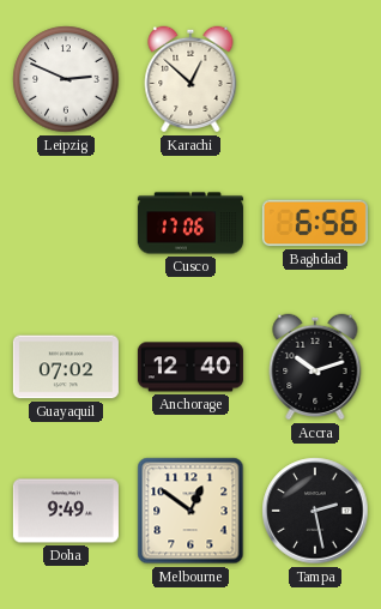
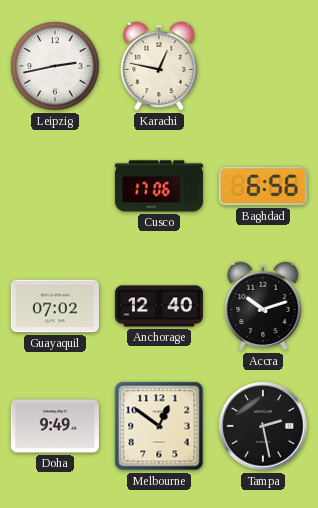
Leipzig: 2:49 -> 2:43
Karachi: 12:52 -> 12:47
